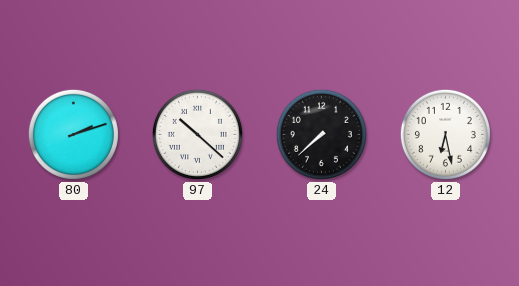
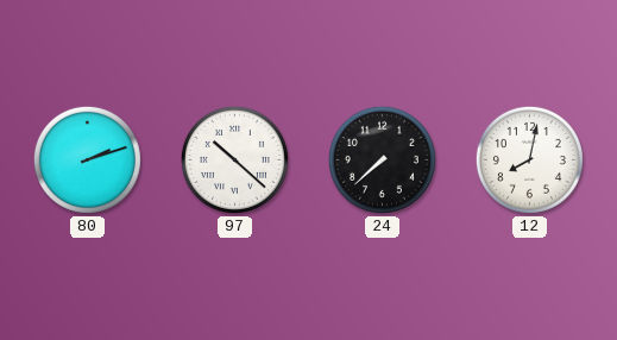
12: 6:28 -> 8:02
